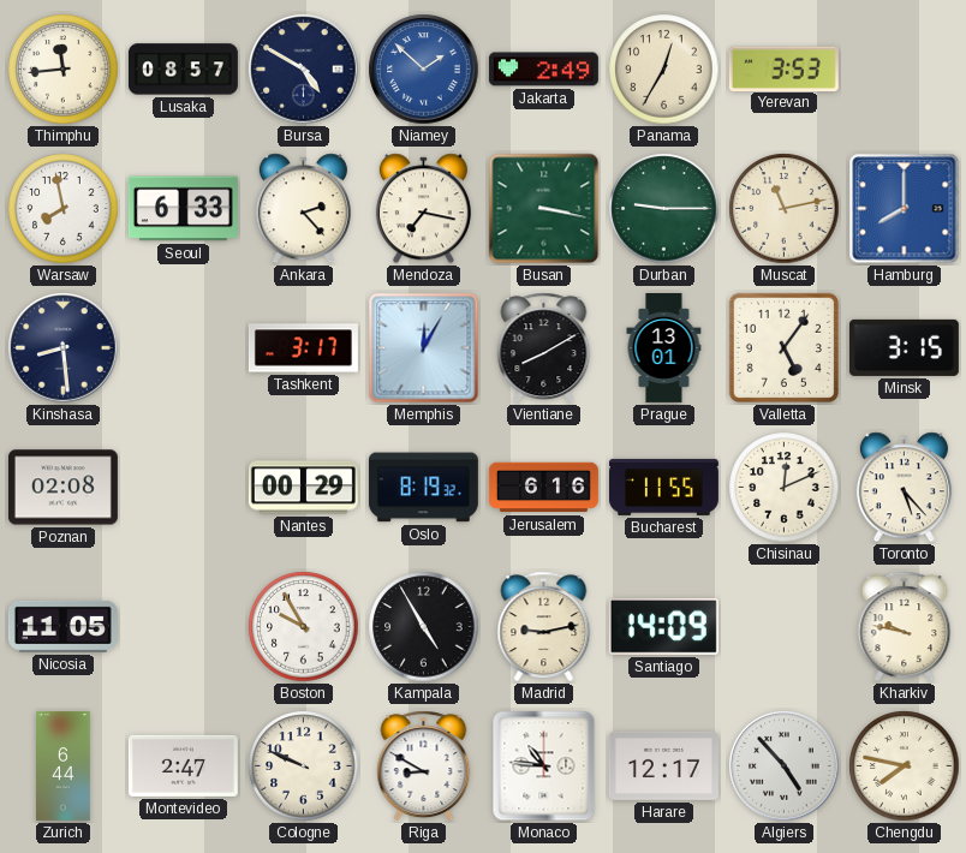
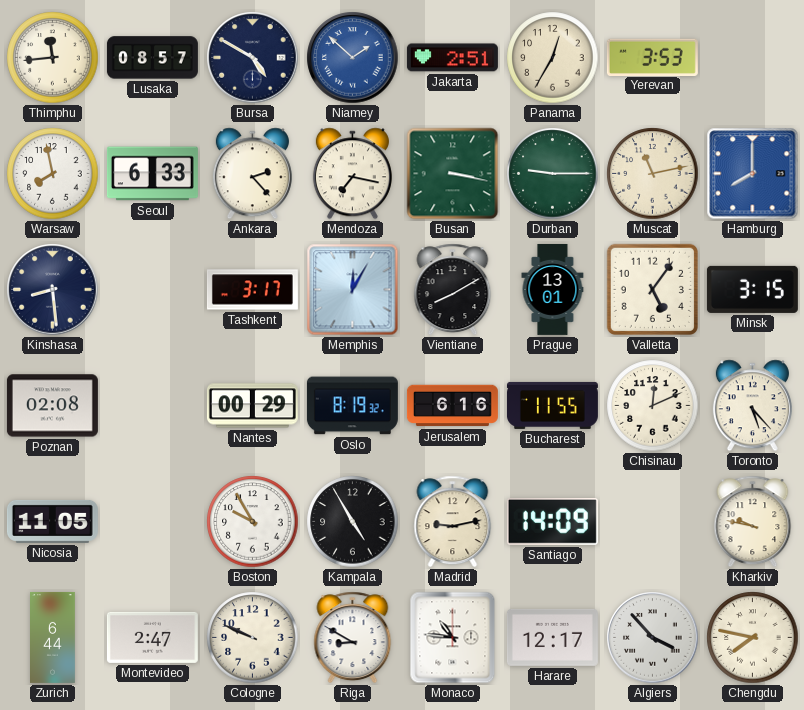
Jakarta: 2:49 -> 2:51
Algiers: 4:53 -> 3:53
